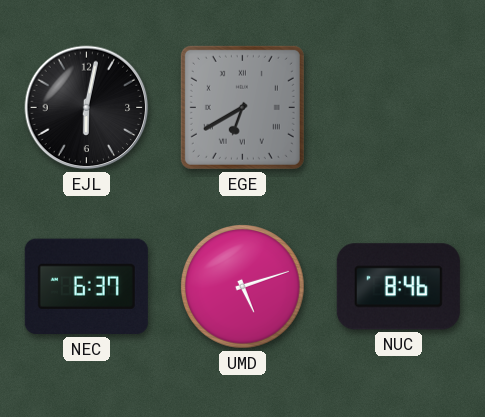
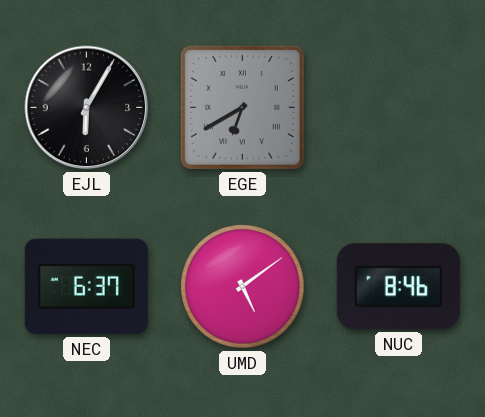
EJL: 6:02 -> 6:05
UMD: 5:12 -> 5:09
